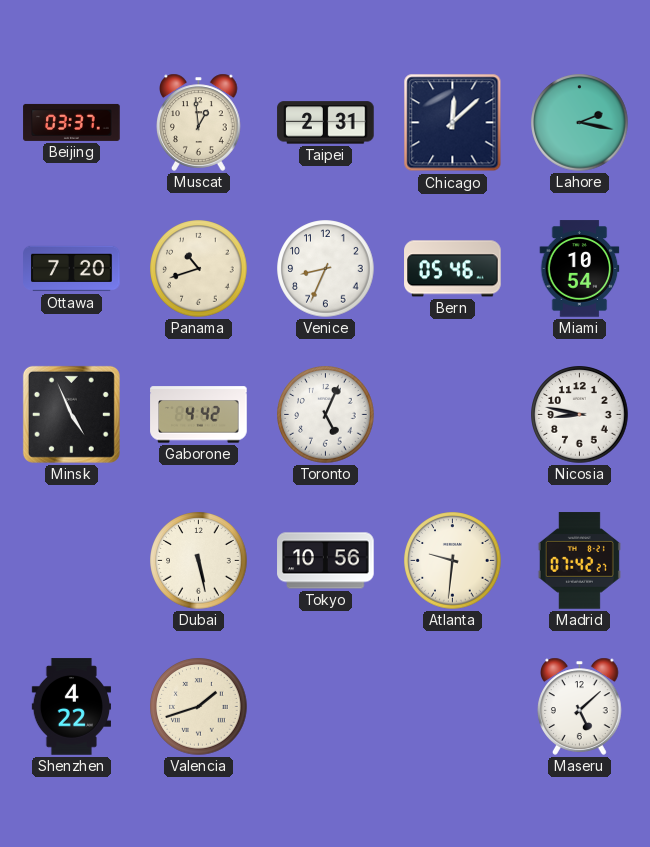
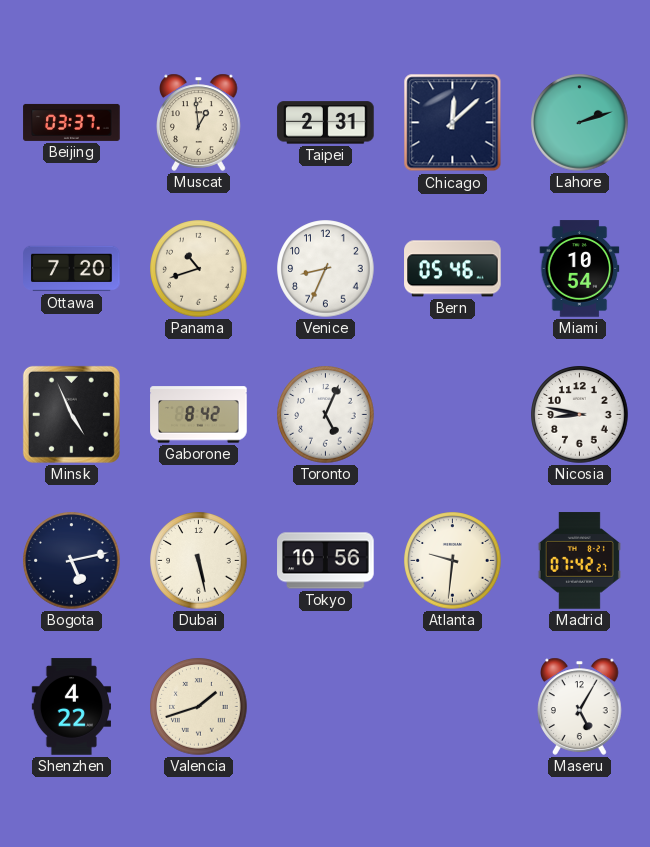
Lahore: 2:17 -> 2:12
Gaborone: 4:42 -> 8:42
Bogota: none -> 5:13
Maseru: 5:08 -> 5:05
